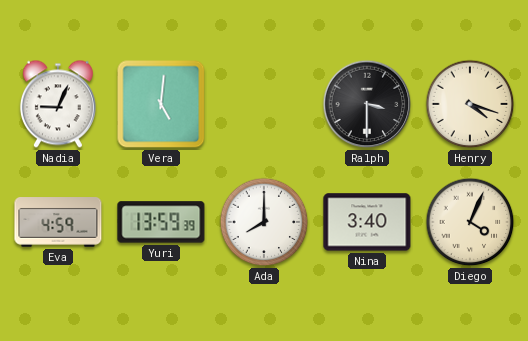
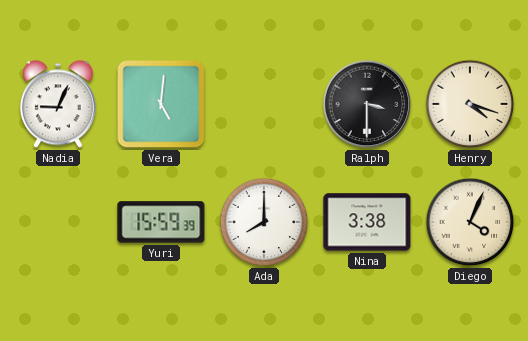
Eva: 4:59 -> none
Yuri: 13:59 -> 15:59
Nina: 3:40 -> 3:38
